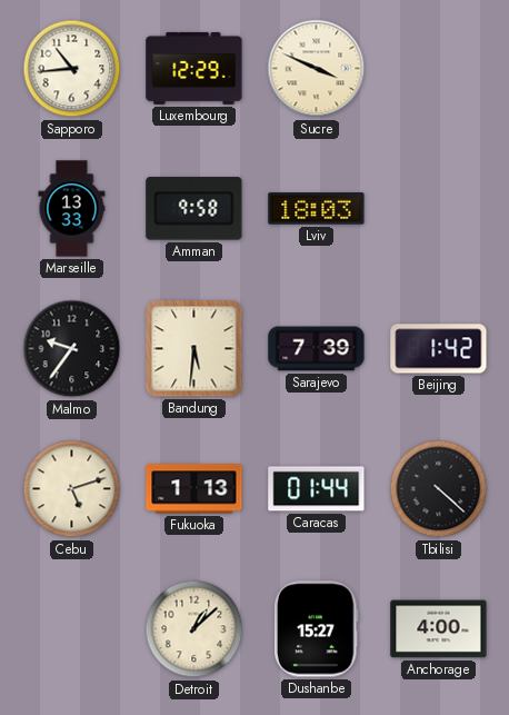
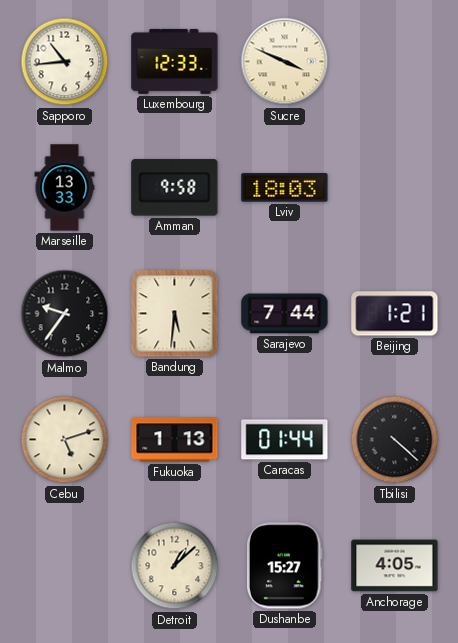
Luxembourg: 12:29 -> 12:33
Sarajevo: 7:39 -> 7:44
Beijing: 1:42 -> 1:21
Anchorage: 4:00 -> 4:05
